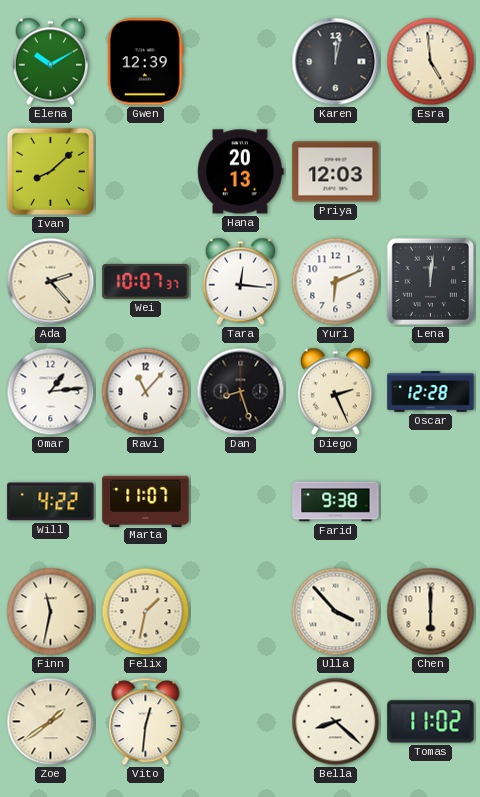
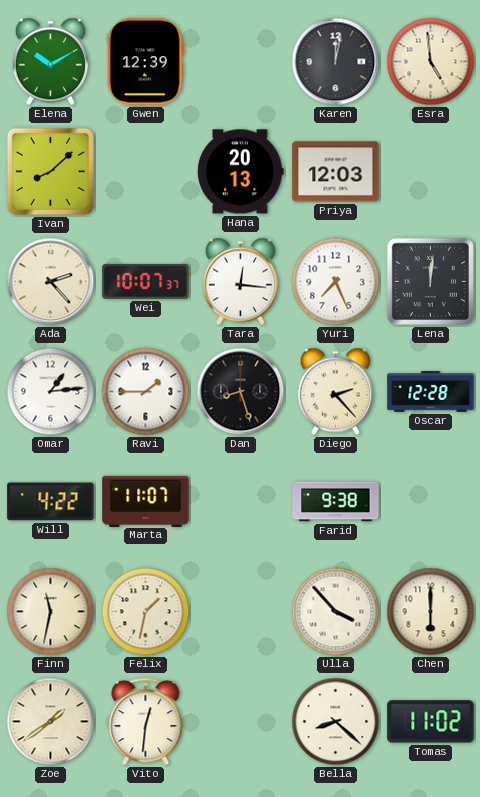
Yuri: 6:11 -> 7:26
Ravi: 11:07 -> 1:45
Diego: 2:26 -> 2:23
